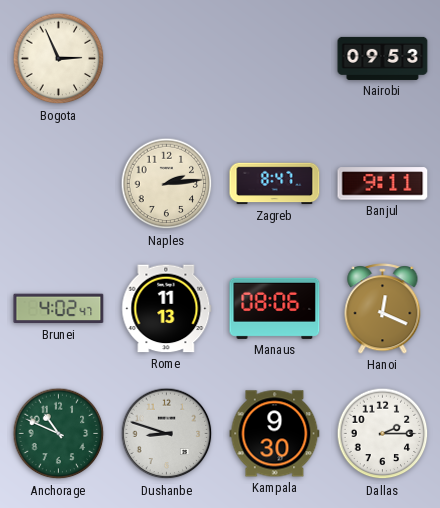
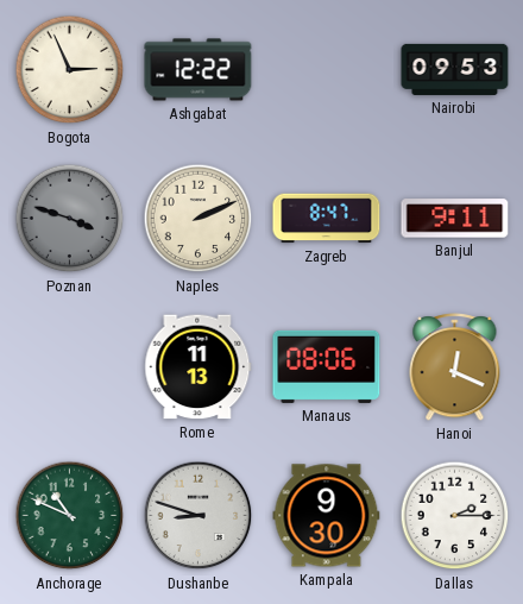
Ashgabat: none -> 12:22
Poznan: none -> 3:48
Naples: 2:14 -> 2:11
Brunei: 4:02 -> none
